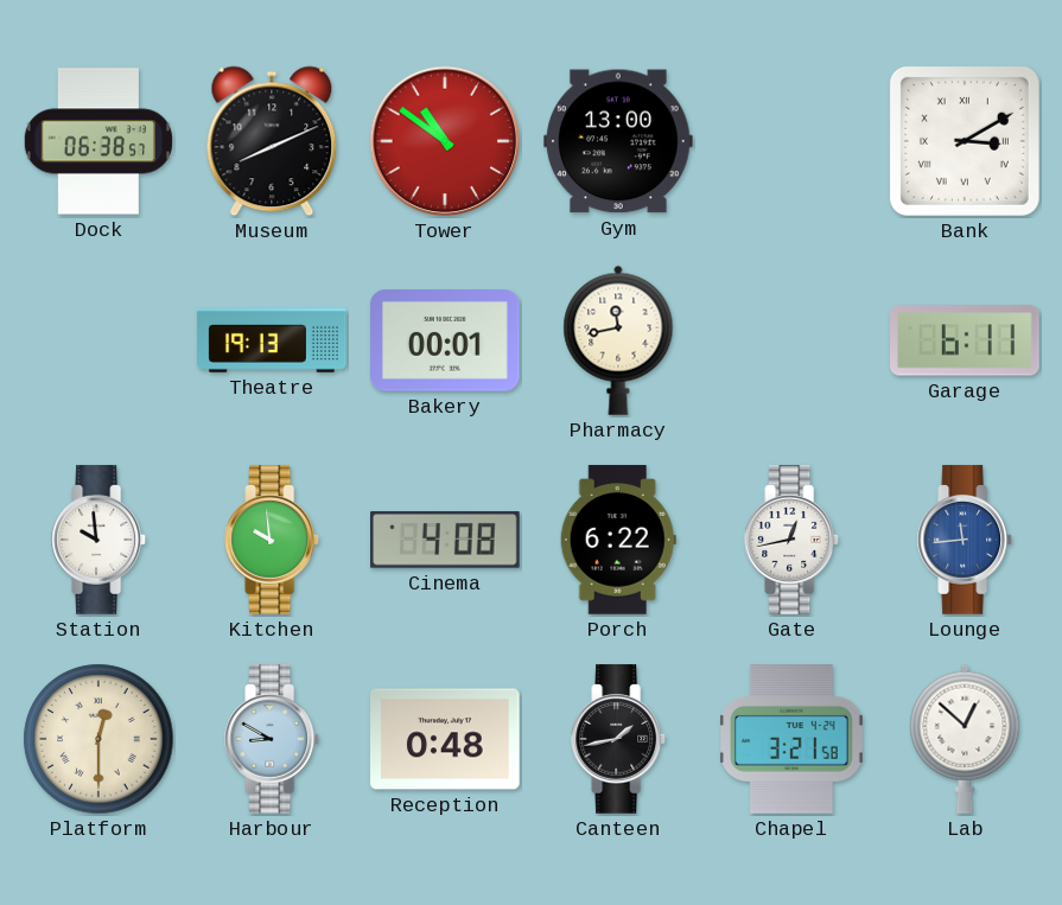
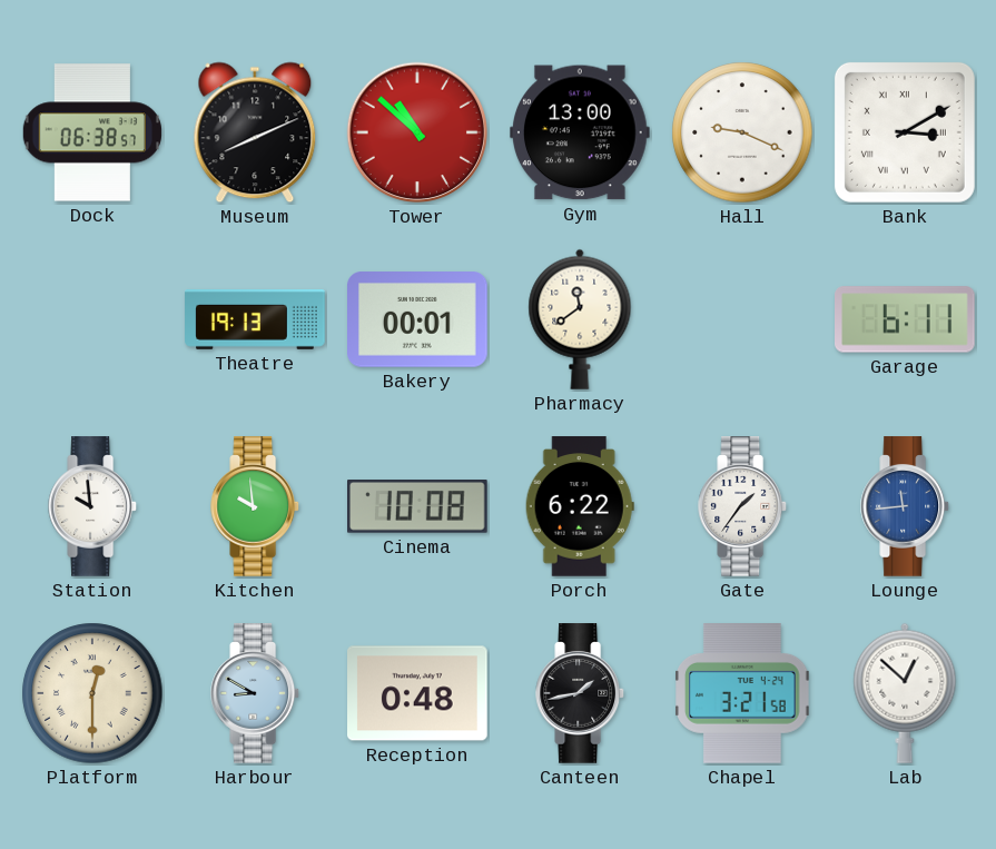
Tower: 10:51 -> 10:52
Hall: none -> 9:19
Pharmacy: 11:43 -> 11:39
Cinema: 4:08 -> 10:08
Gate: 12:43 -> 1:36
